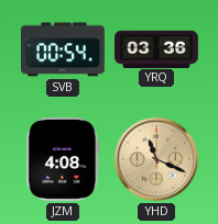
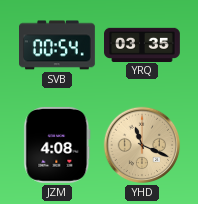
YRQ: 03:36 -> 03:35
